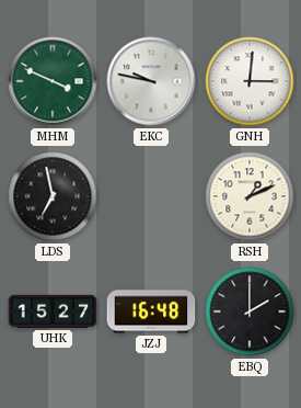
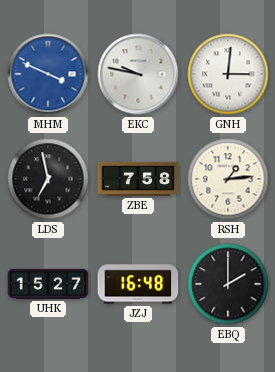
MHM dial: green -> blue
ZBE: none -> 7:58
RSH: 1:11 -> 1:14
